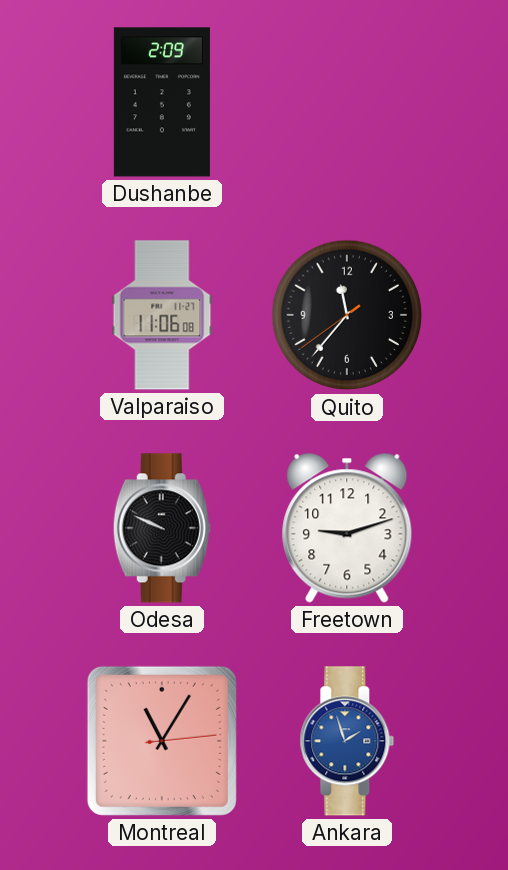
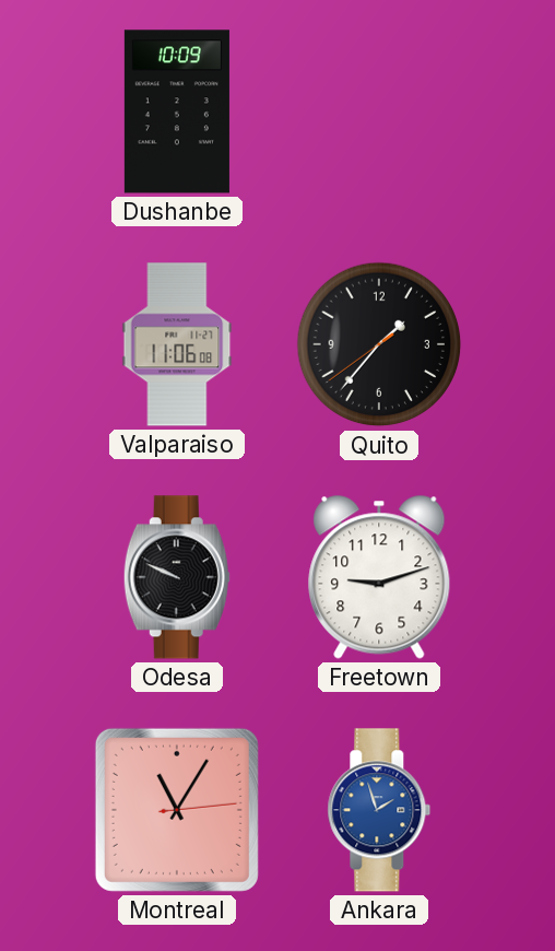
Dushanbe: 2:09 -> 10:09
Quito: 11:36 -> 1:36
